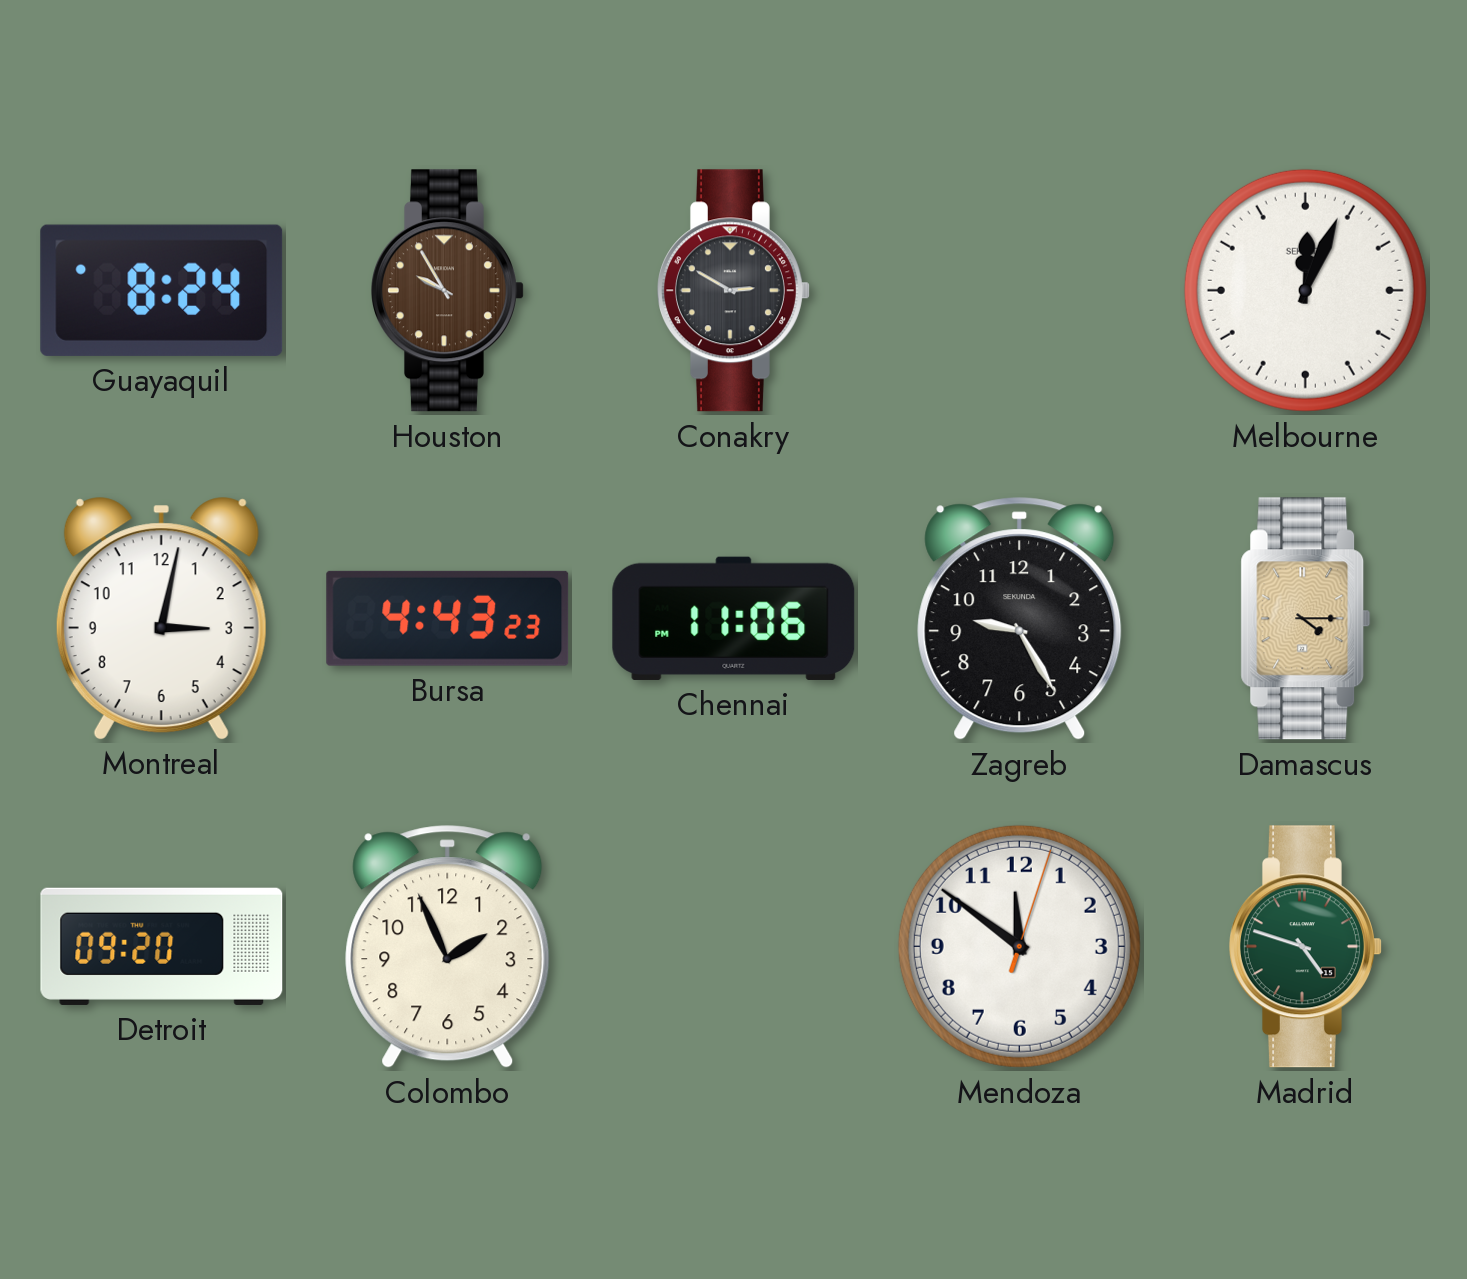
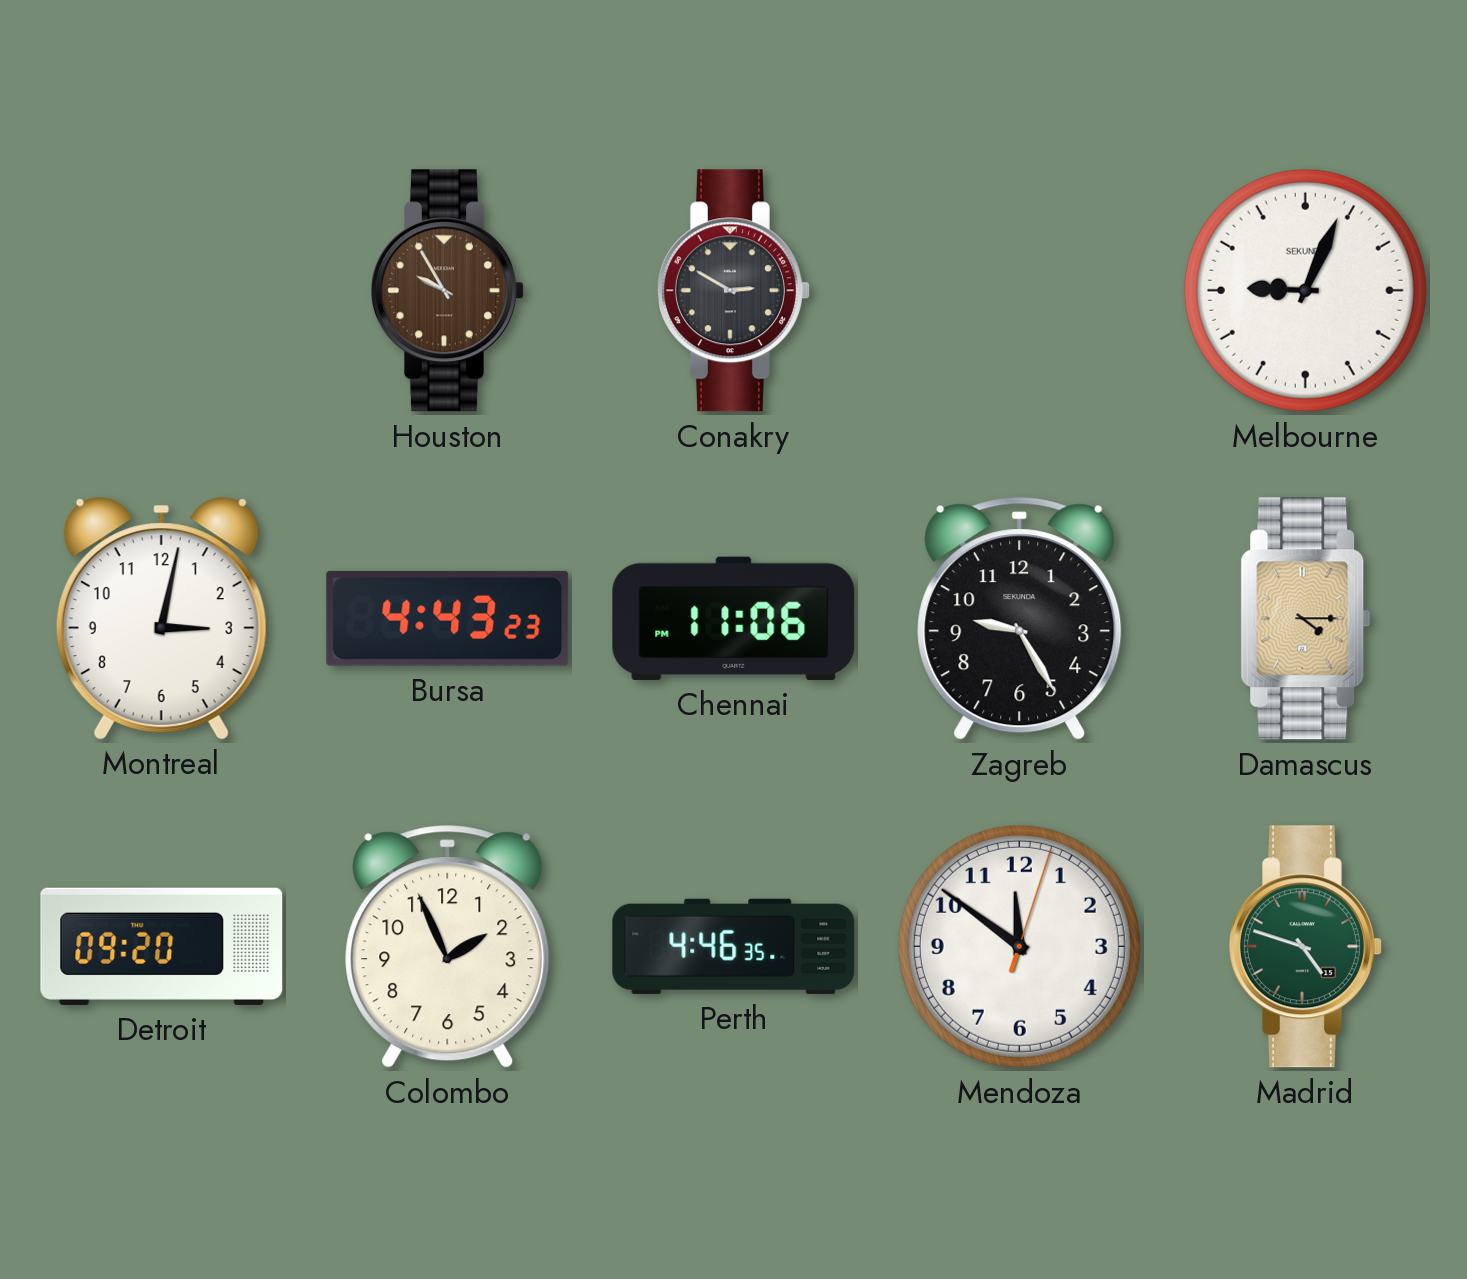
Guayaquil: 8:24 -> none
Melbourne: 12:04 -> 9:04
Perth: none -> 4:46
